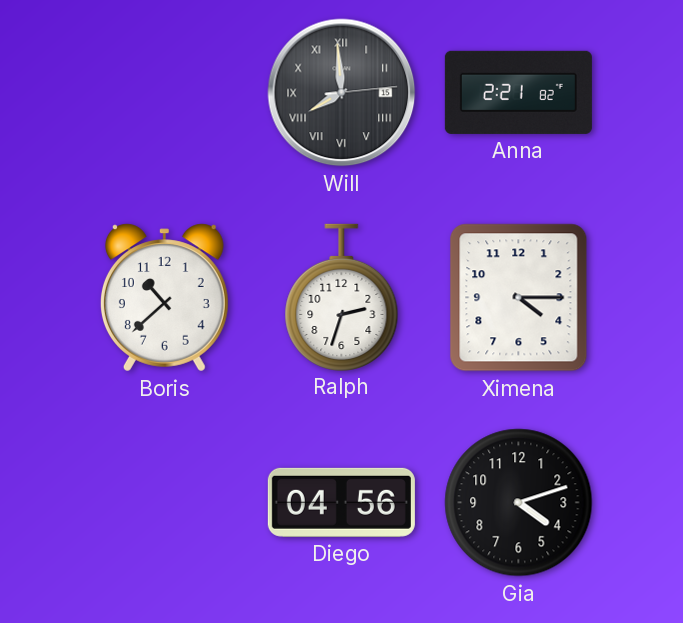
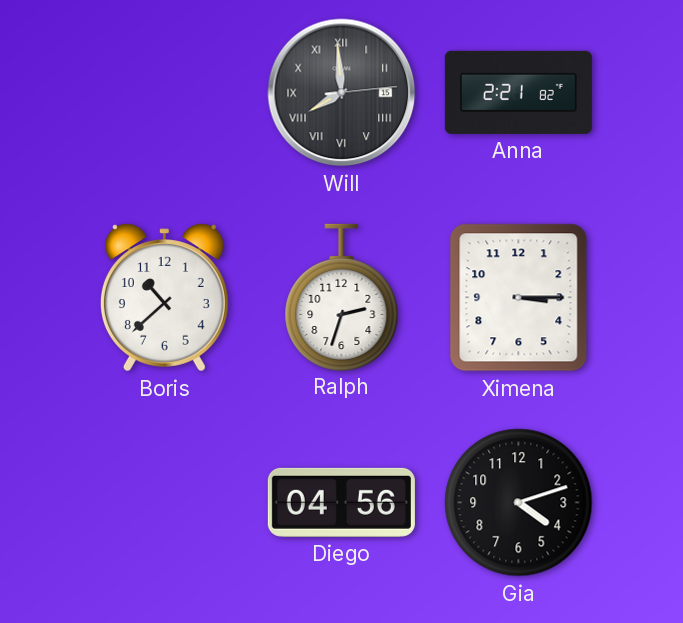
Ximena: 4:15 -> 3:15
